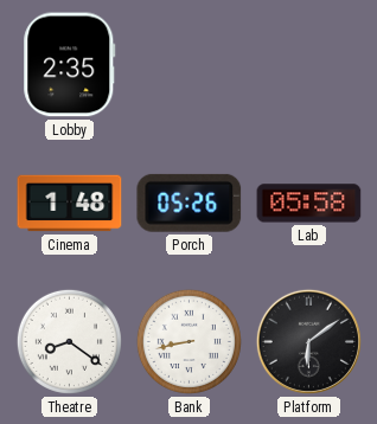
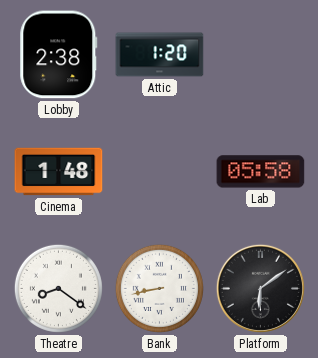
Lobby: 2:35 -> 2:38
Attic: none -> 1:20
Porch: 05:26 -> none
